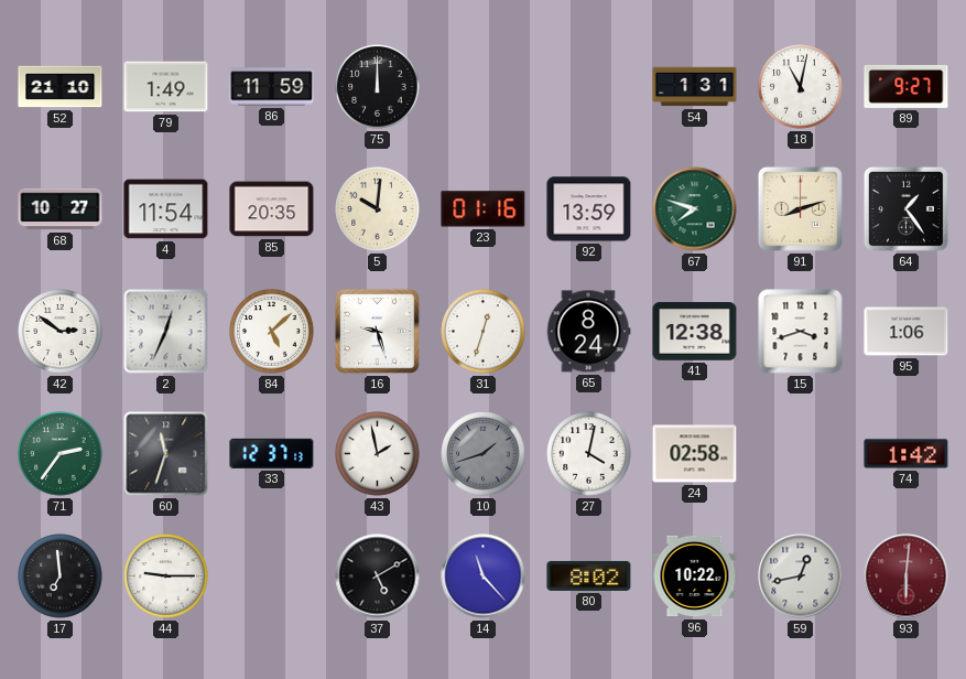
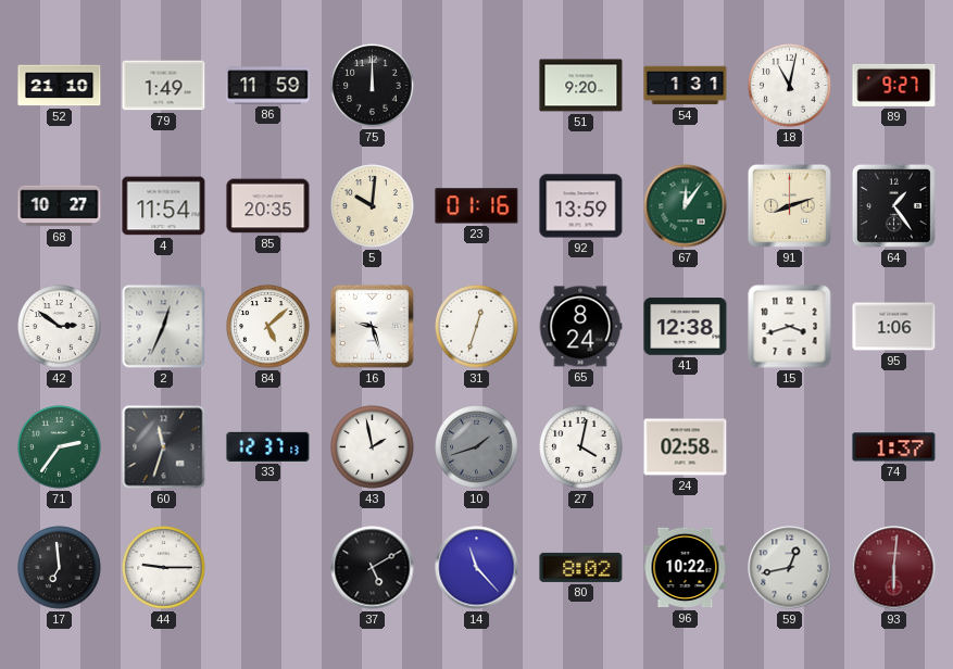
51: none -> 9:20
67: 7:48 -> 12:06
74: 1:42 -> 1:37
